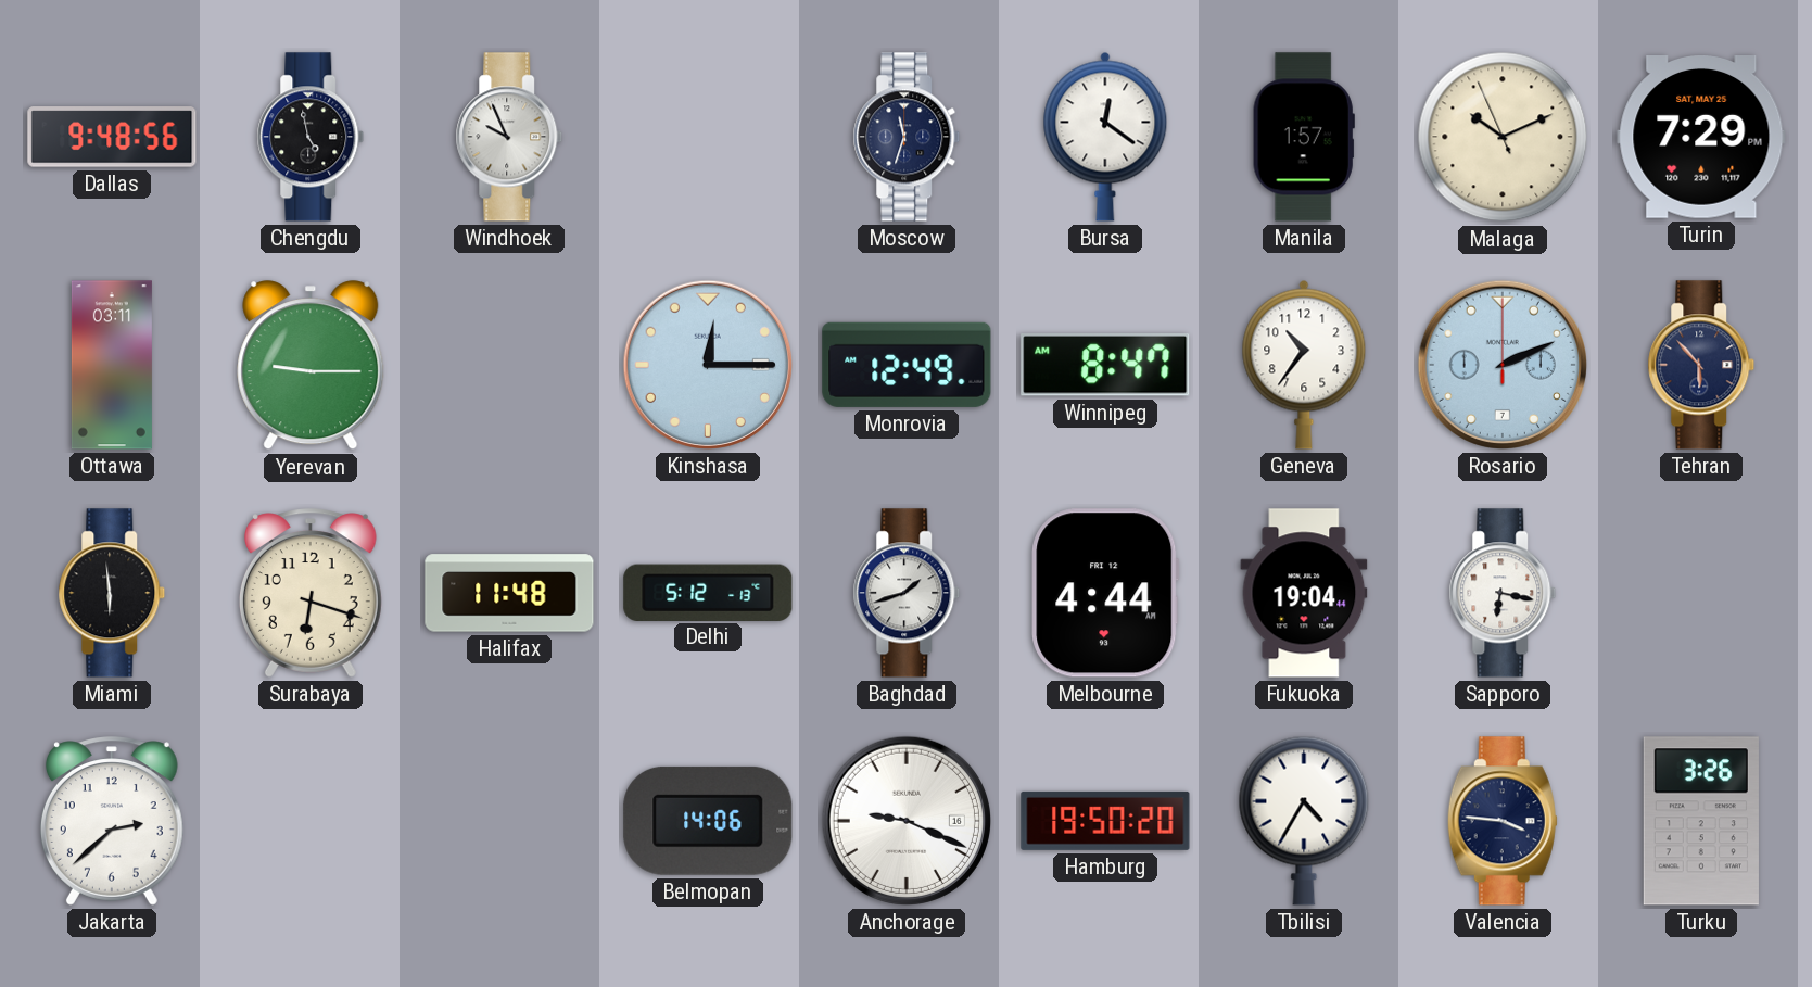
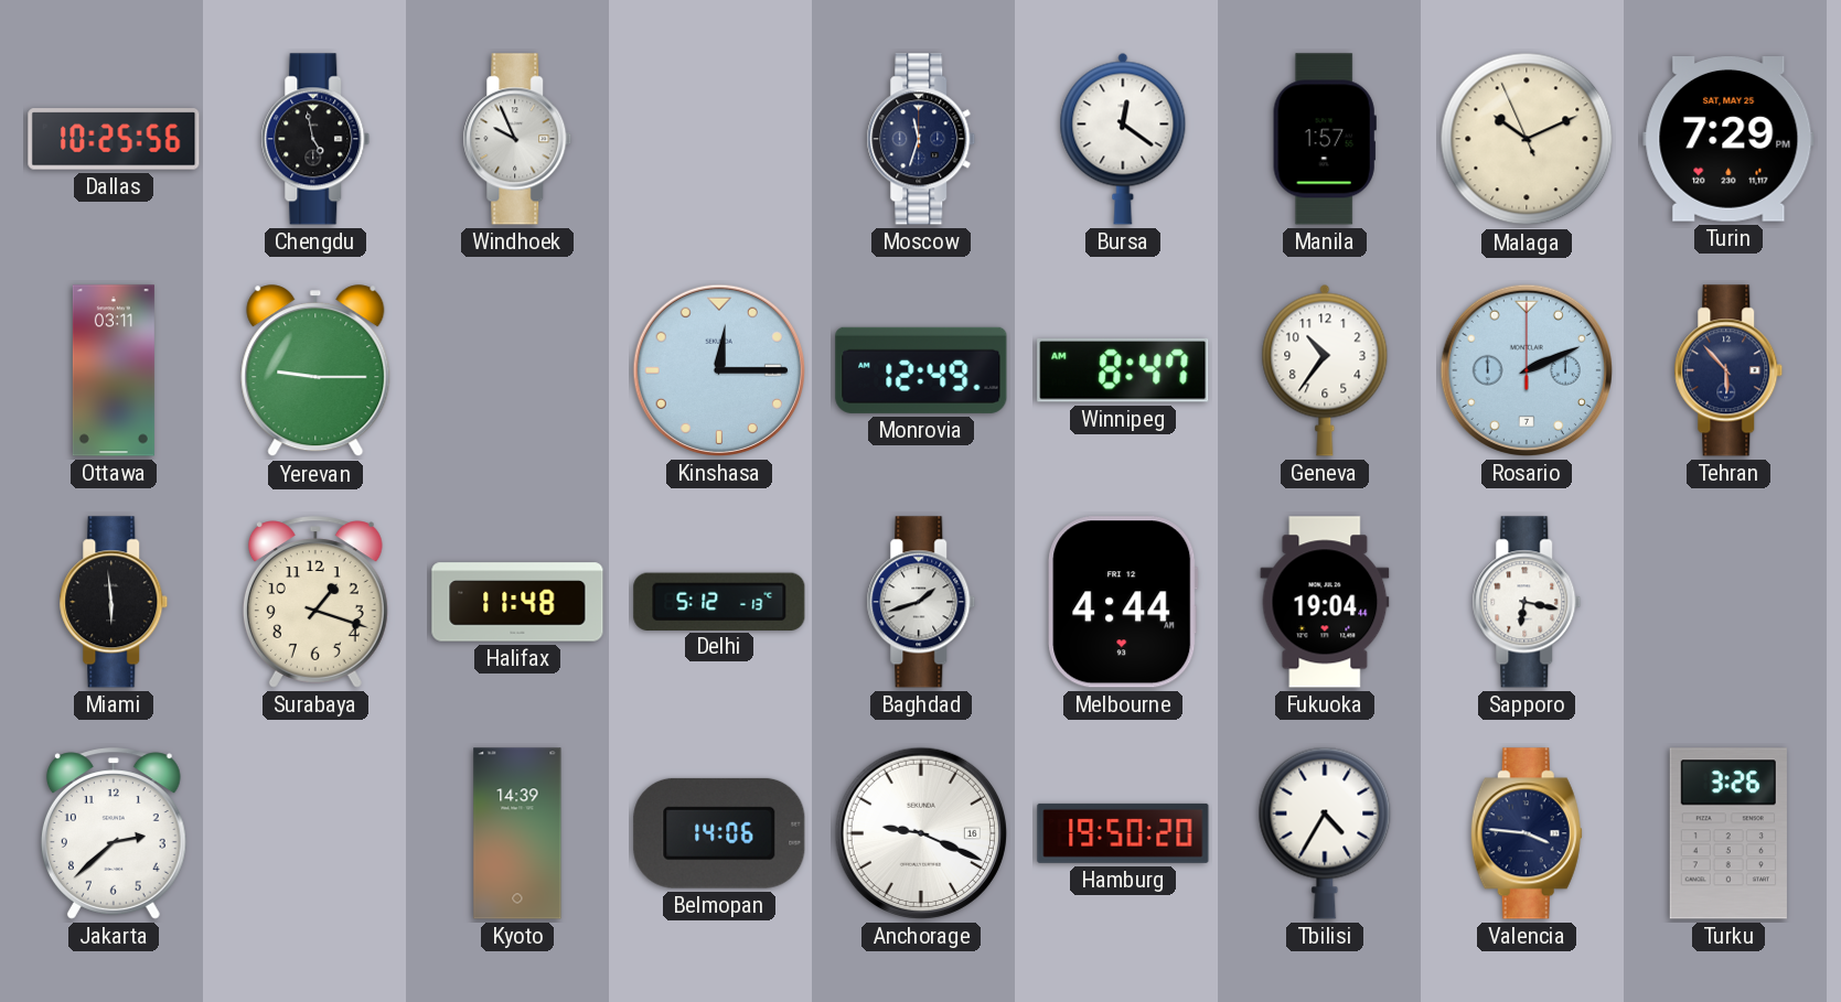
Dallas: 9:48 -> 10:25
Surabaya: 6:18 -> 1:18
Kyoto: none -> 14:39
